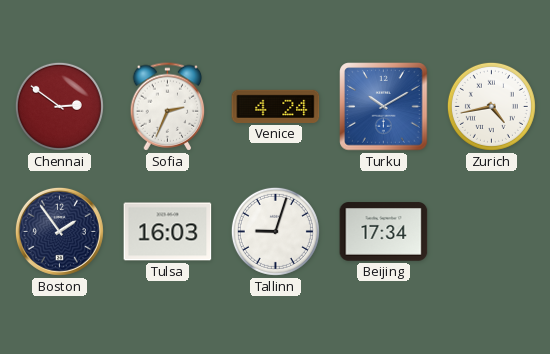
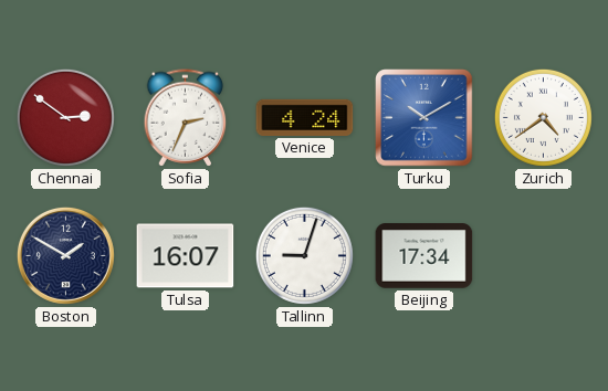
Zurich: 4:43 -> 4:39
Boston: 1:54 -> 1:50
Tulsa: 16:03 -> 16:07
